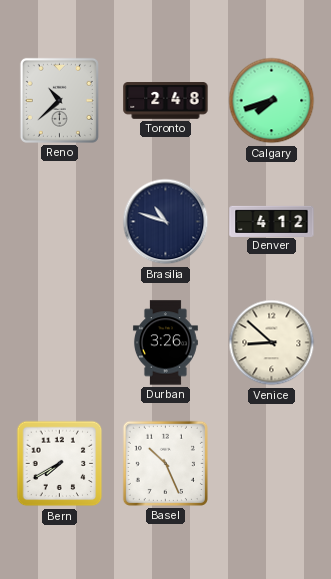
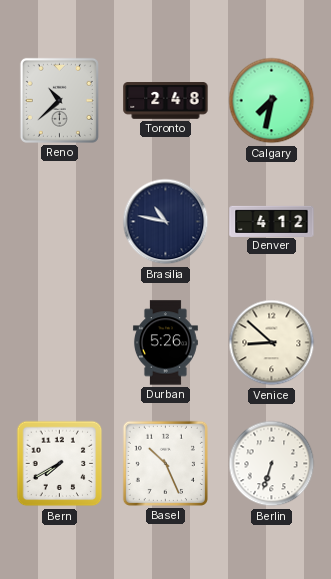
Calgary: 7:42 -> 7:32
Brasilia: 10:48 -> 10:47
Durban: 3:26 -> 5:26
Berlin: none -> 6:33
